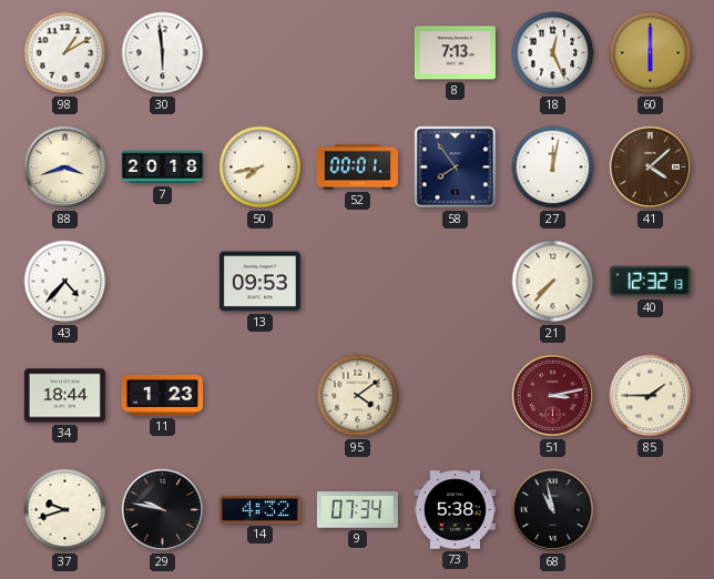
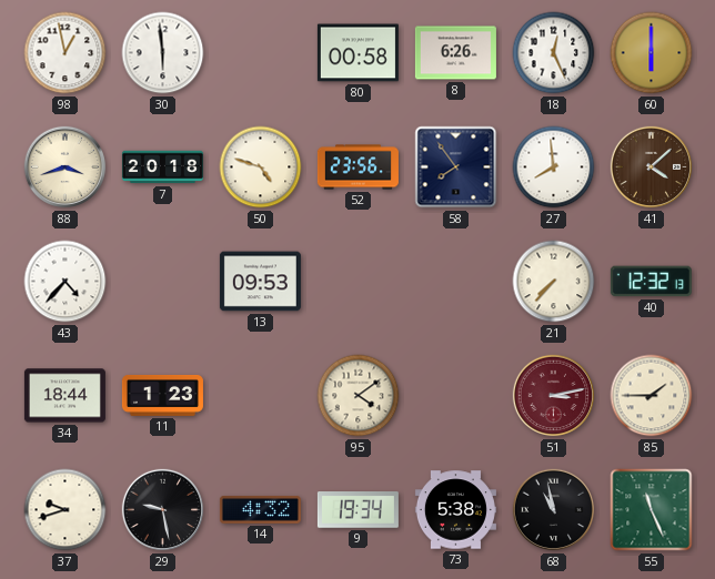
98: 1:10 -> 12:58
80: none -> 00:58
8: 7:13 -> 6:26
50: 7:43 -> 4:48
52: 00:01 -> 23:56
27: 12:02 -> 7:59
29: 9:47 -> 9:28
9: 07:34 -> 19:34
55: none -> 11:26
